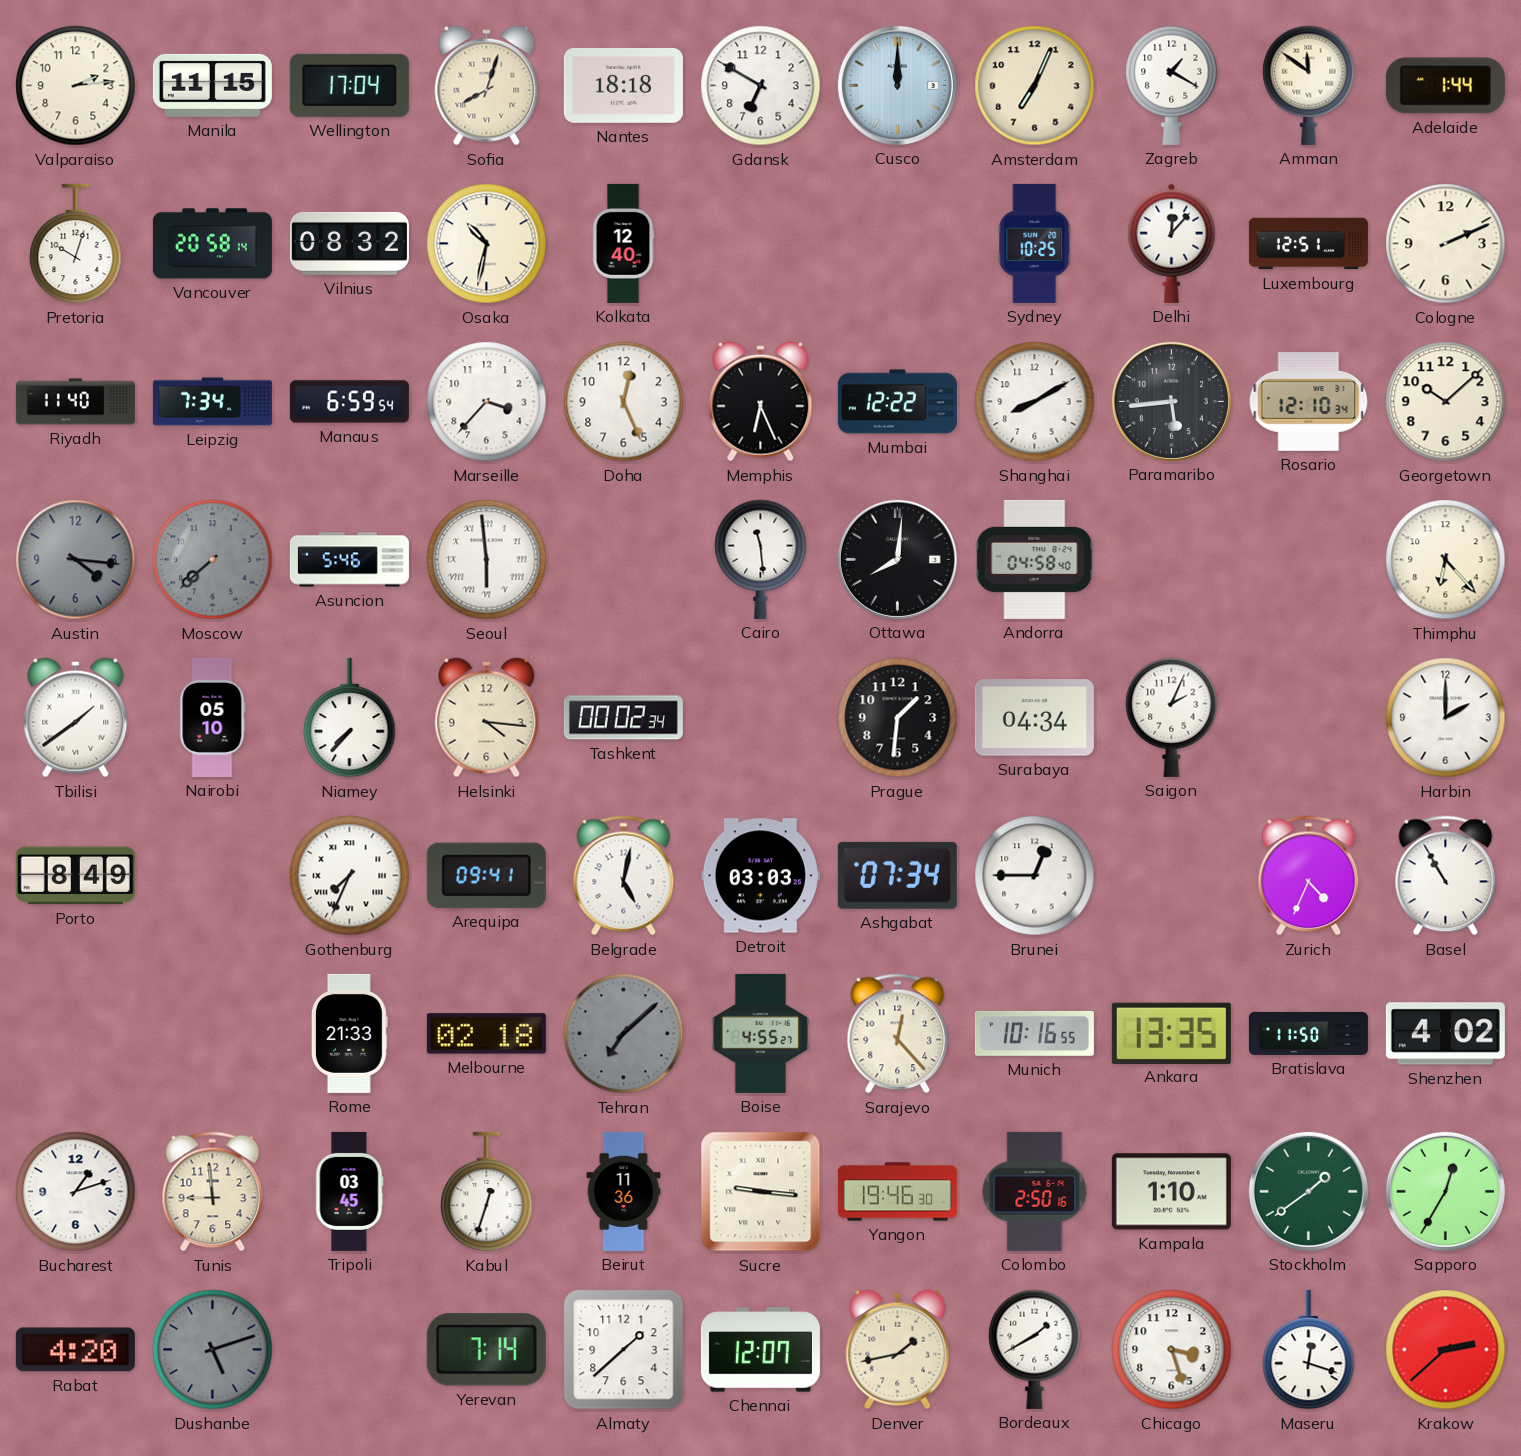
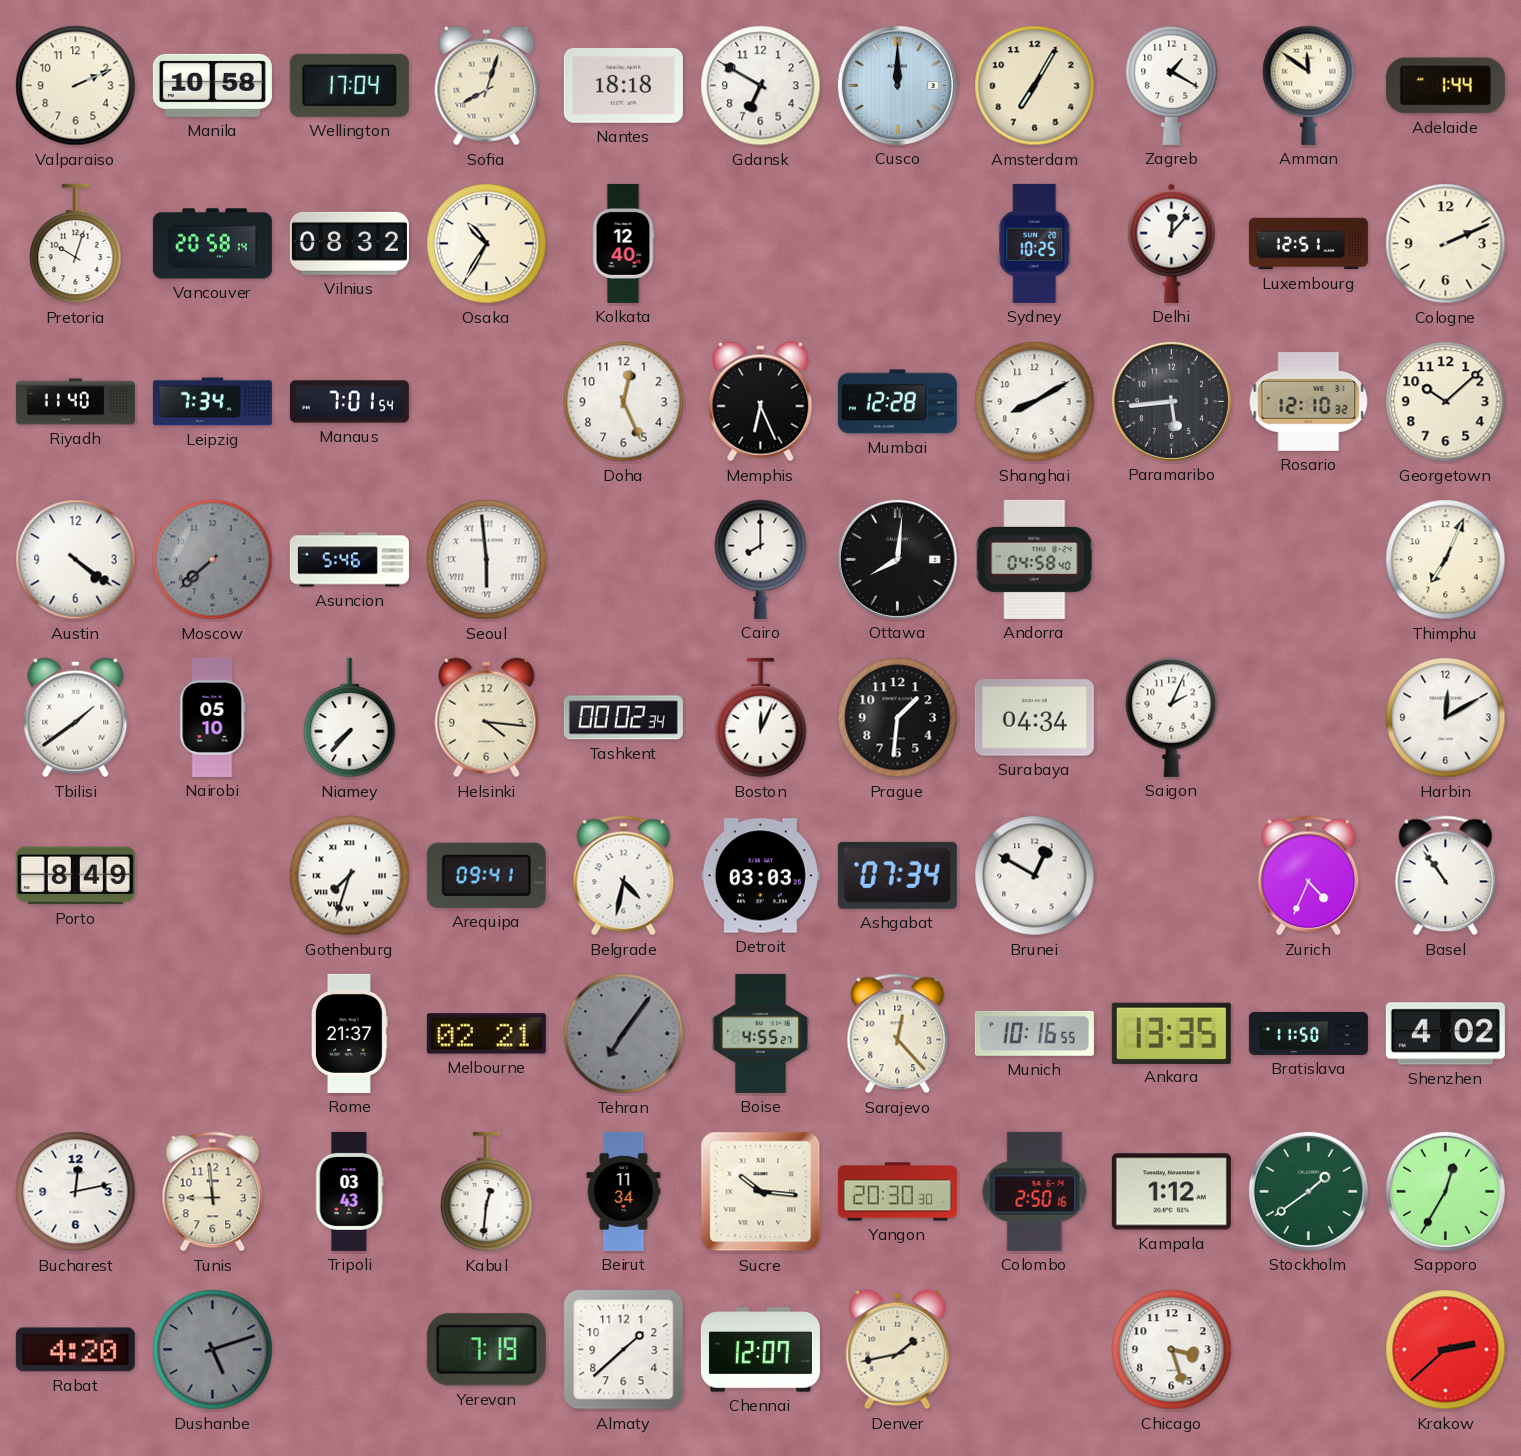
Valparaiso: 2:14 -> 2:11
Manila: 11:15 -> 10:58
Amsterdam: 7:04 -> 7:05
Osaka: 10:32 -> 10:35
Manaus: 6:59 -> 7:01
Marseille: 3:37 -> none
Mumbai: 12:22 -> 12:28
Rosario: 12:10:34 -> 12:10:32
Austin: 4:16 -> 4:21
Austin dial: grey -> white
Cairo: 11:29 -> 8:00
Thimphu: 6:23 -> 7:04
Boston: none -> 12:04
Harbin: 2:00 -> 12:10
Gothenburg: 7:34 -> 7:33
Belgrade: 5:02 -> 4:32
Brunei: 12:45 -> 12:50
Basel: 10:55 -> 10:54
Rome: 21:33 -> 21:37
Melbourne: 02:18 -> 02:21
Tehran: 7:08 -> 7:06
Bucharest: 1:12 -> 12:13
Tripoli: 03:45 -> 03:43
Kabul: 12:33 -> 12:31
Beirut: 11:36 -> 11:34
Sucre: 9:16 -> 10:16
Yangon: 19:46 -> 20:30
Kampala: 1:10 -> 1:12
Yerevan: 7:14 -> 7:19
Bordeaux: 1:40 -> none
Maseru: 12:18 -> none
